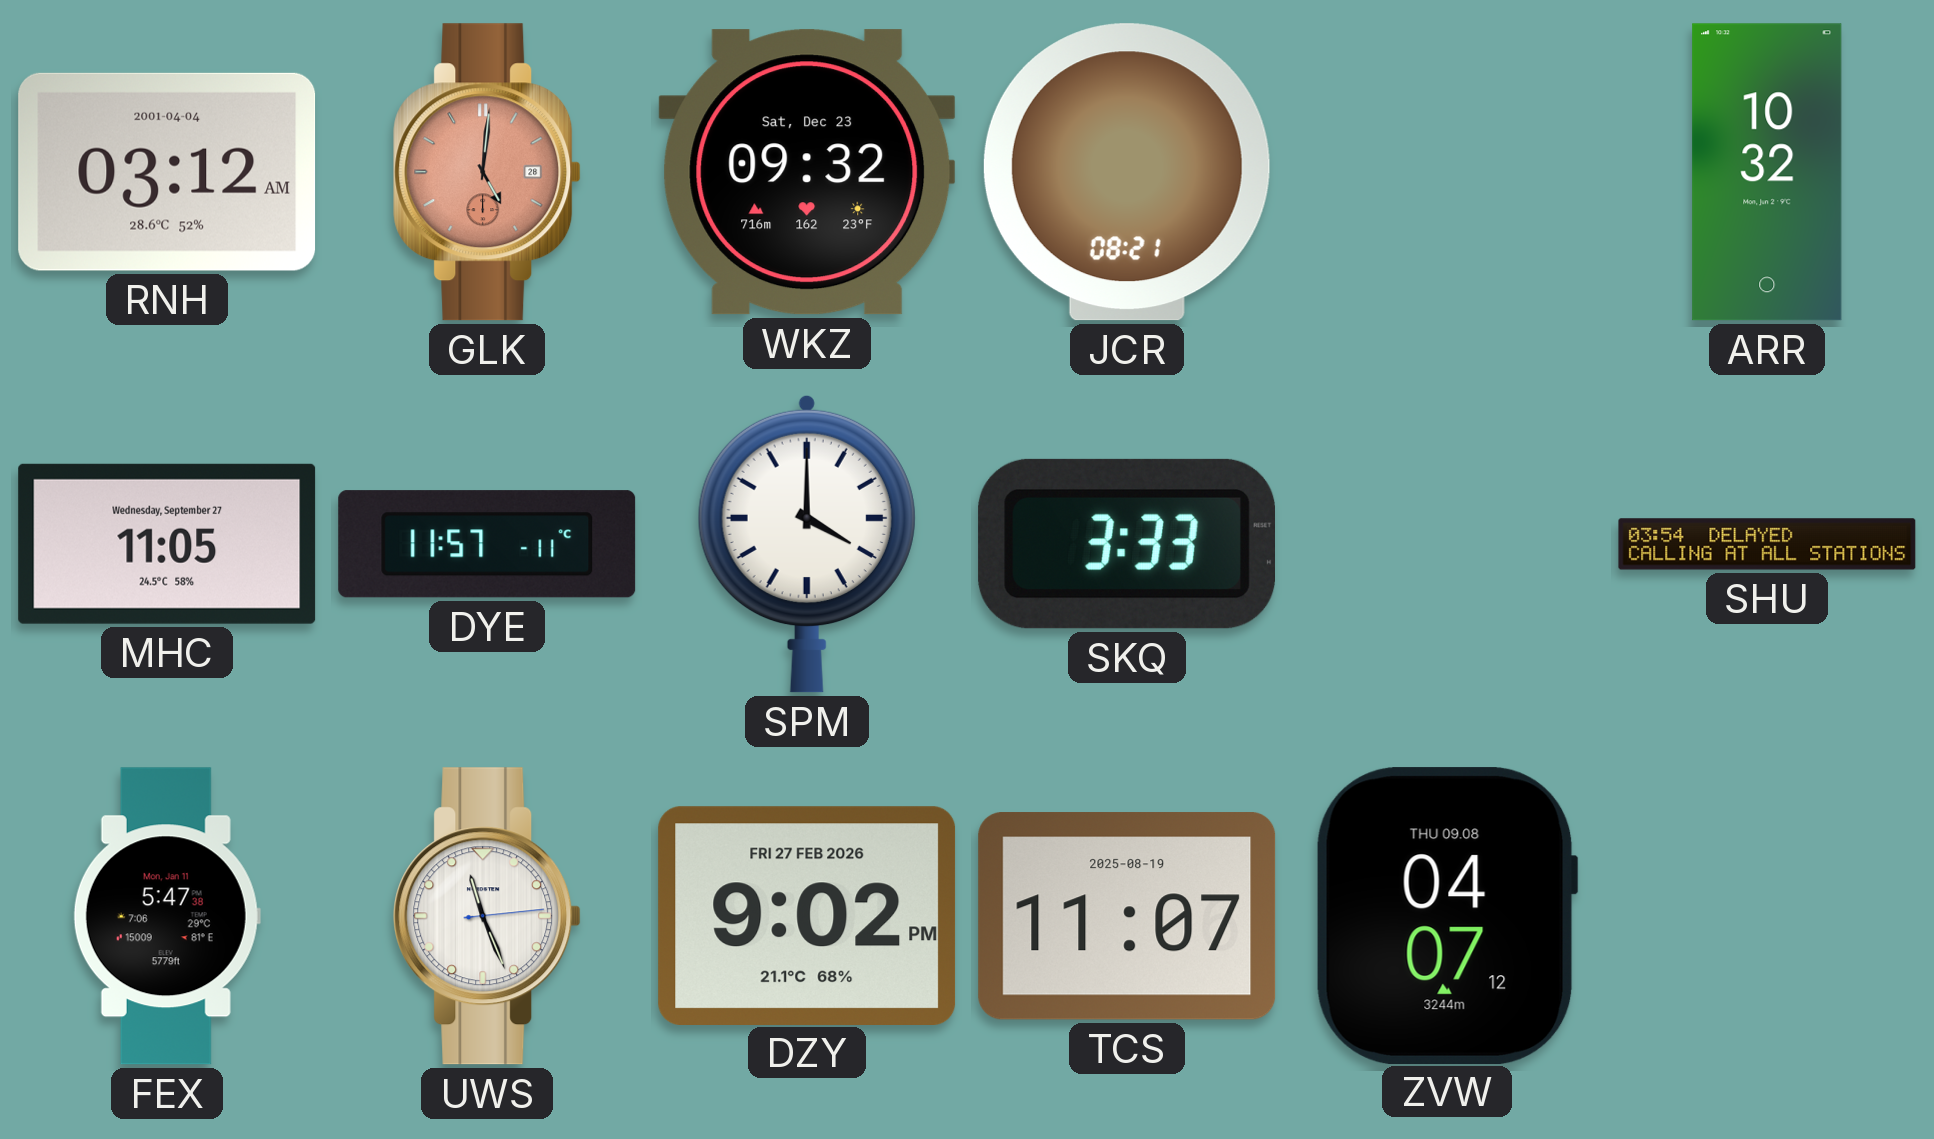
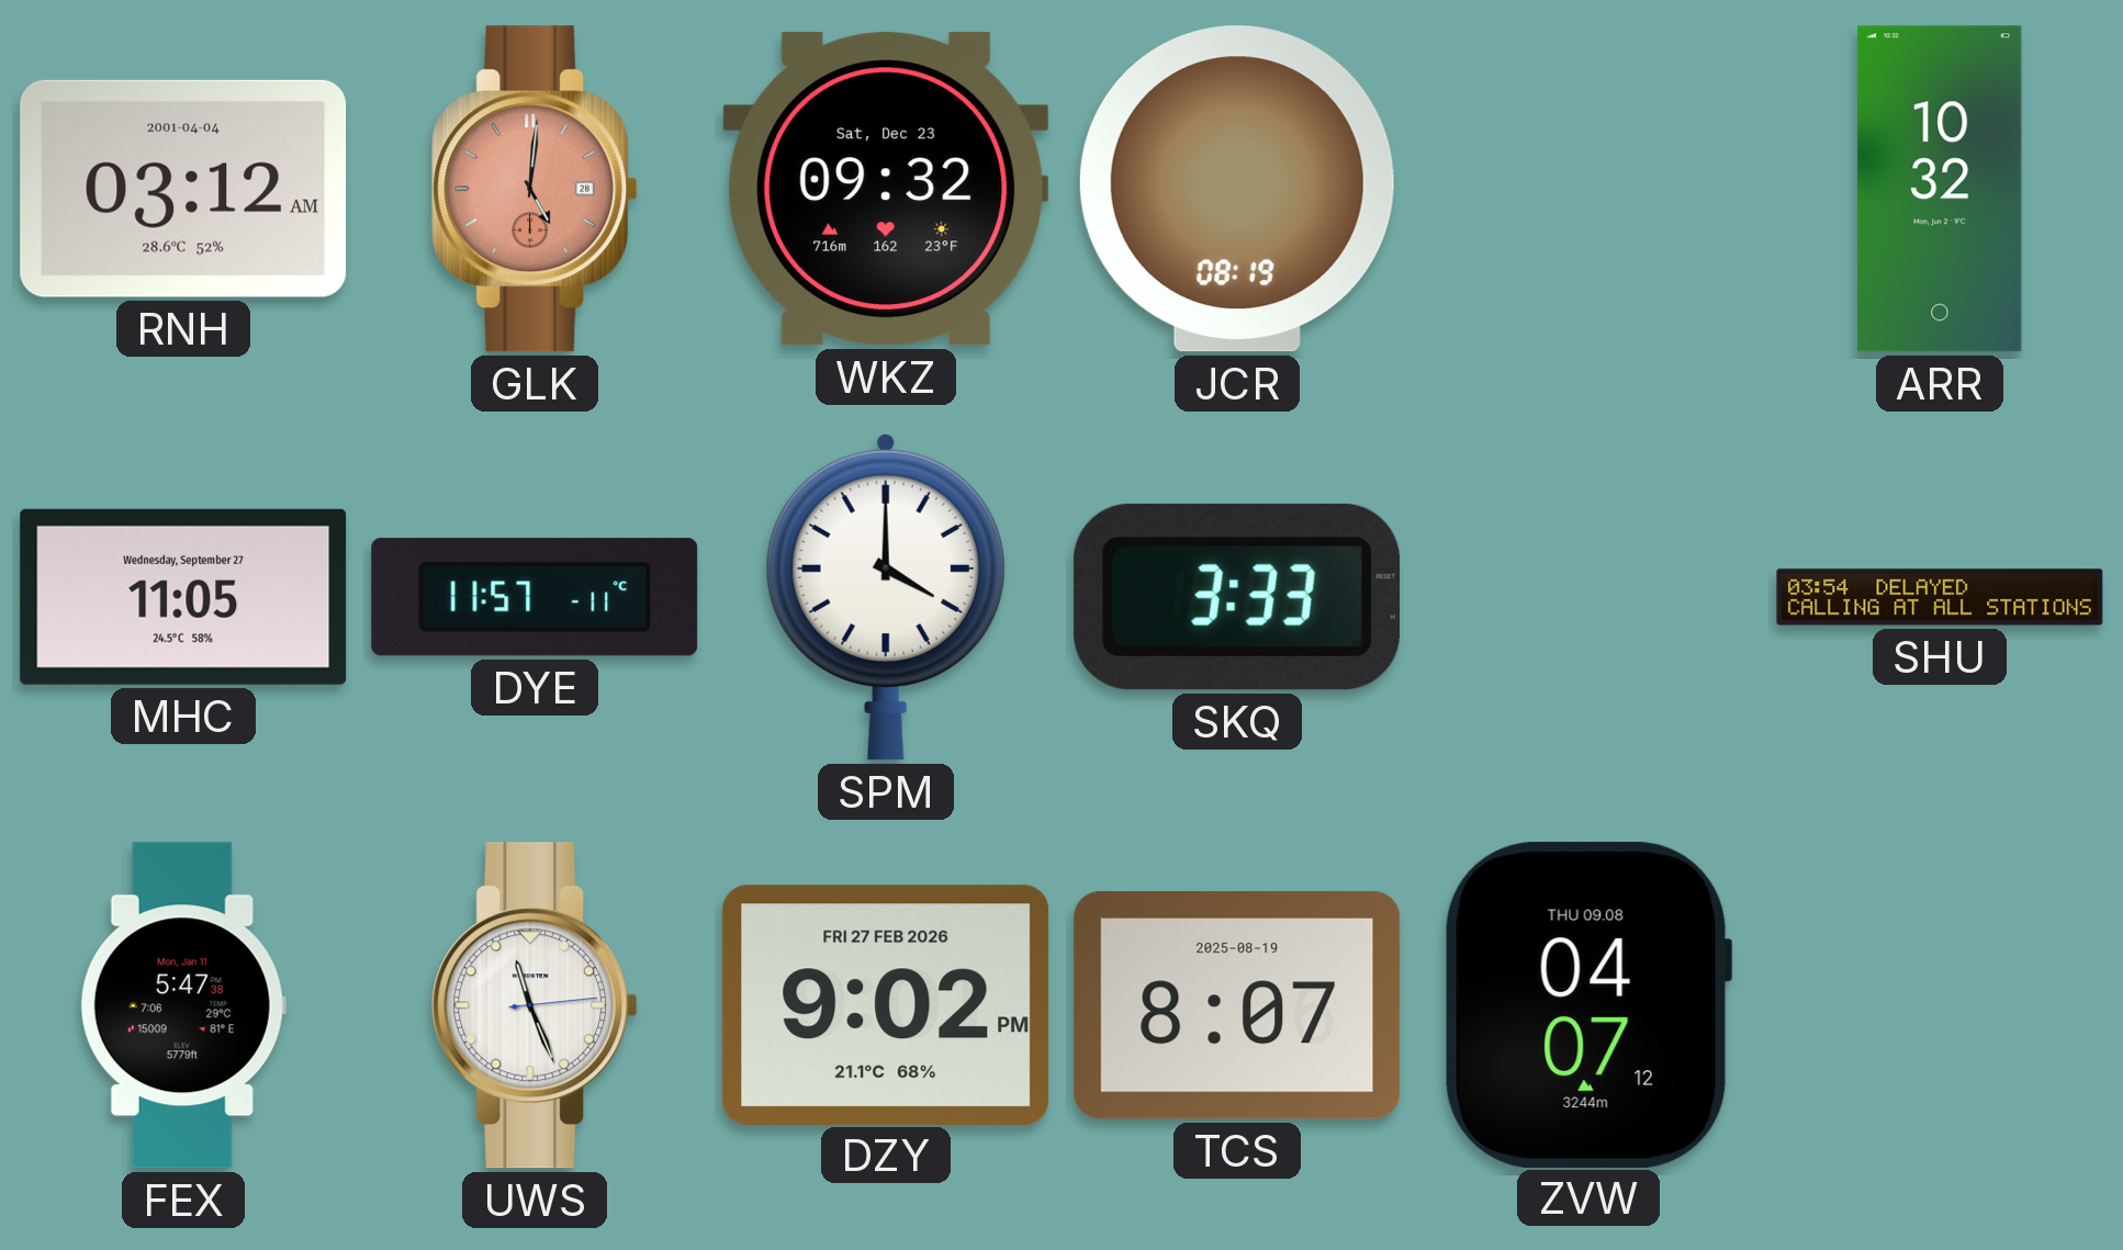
JCR: 08:21 -> 08:19
TCS: 11:07 -> 8:07
